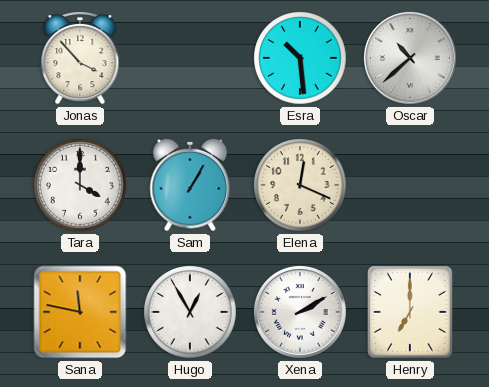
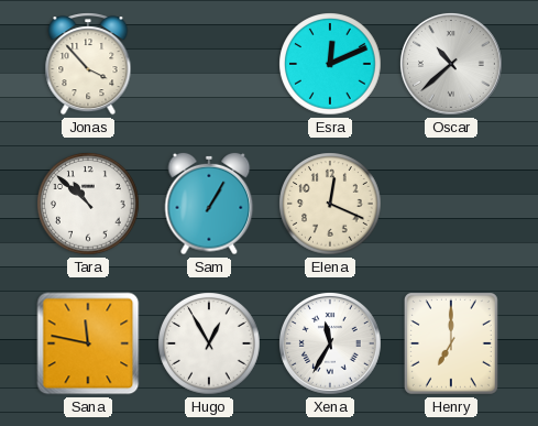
Esra: 10:29 -> 12:11
Tara: 4:00 -> 10:52
Xena: 2:10 -> 11:35
